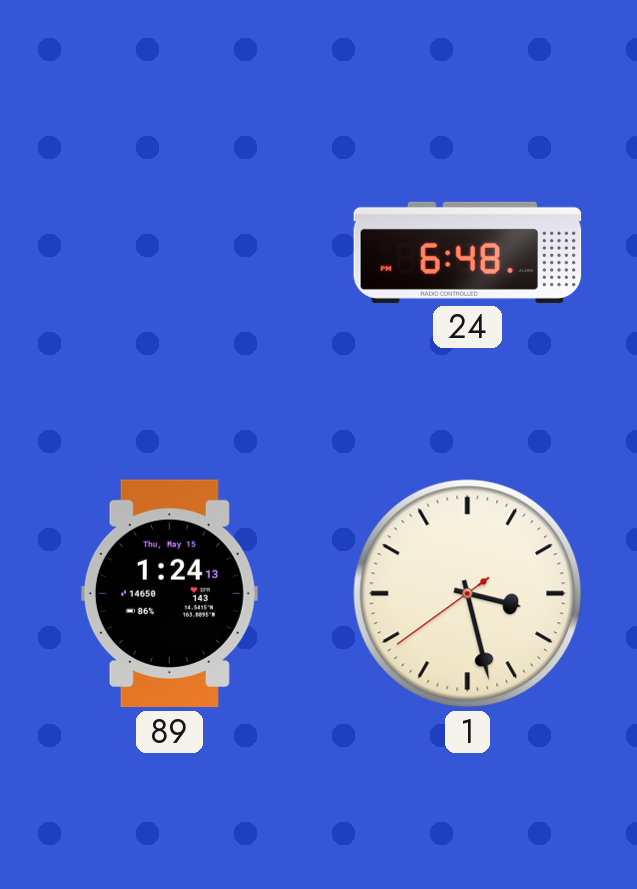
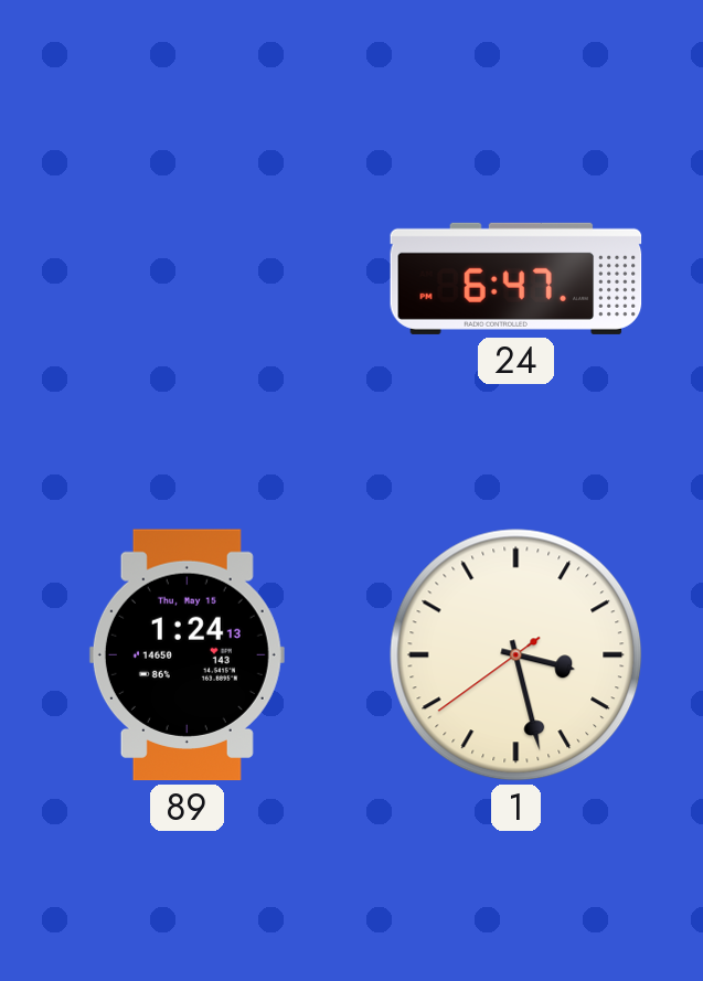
24: 6:48 -> 6:47
